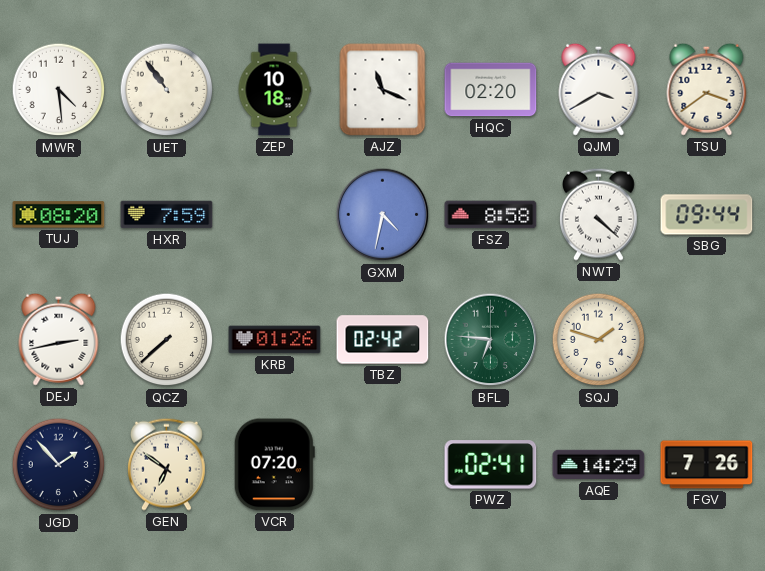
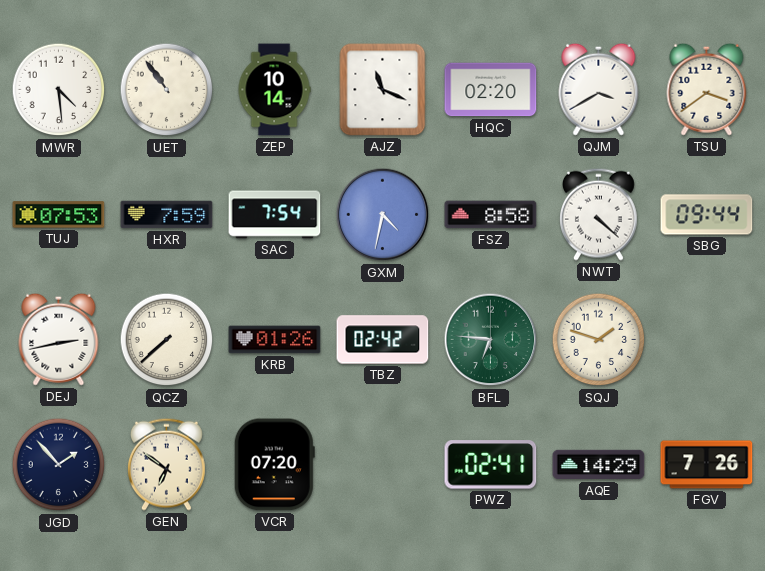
ZEP: 10:18 -> 10:14
TUJ: 08:20 -> 07:53
SAC: none -> 7:54
